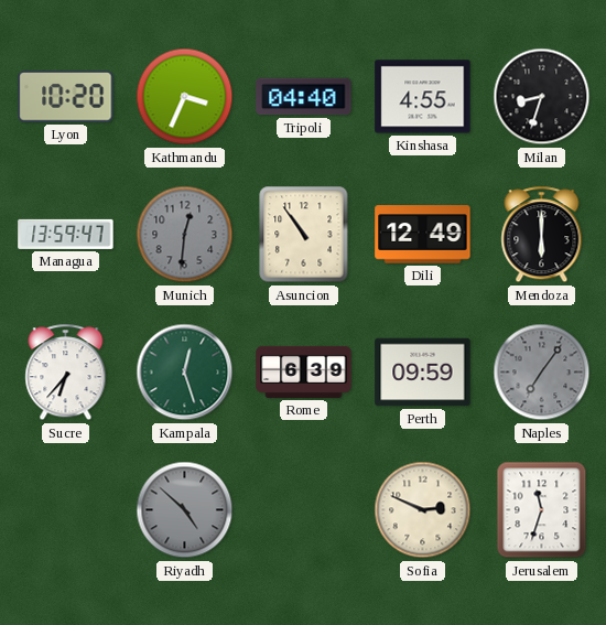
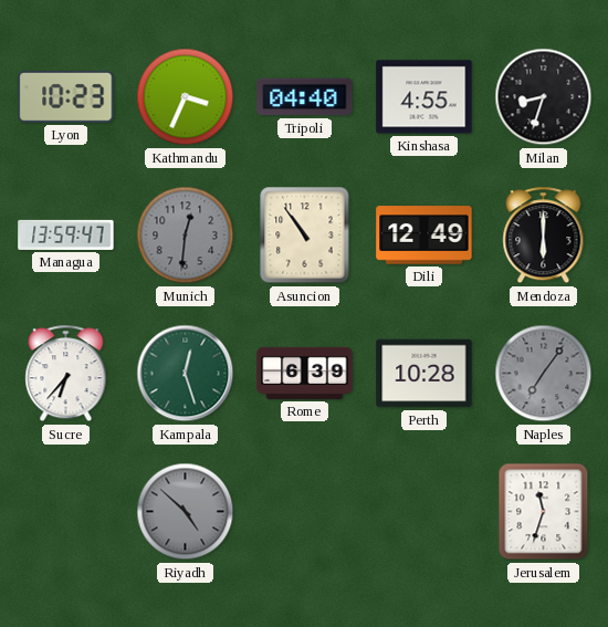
Lyon: 10:20 -> 10:23
Perth: 09:59 -> 10:28
Sofia: 2:49 -> none
